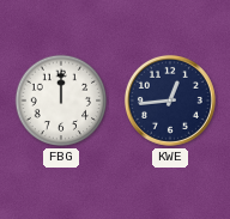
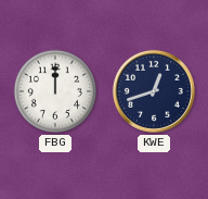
KWE: 12:44 -> 12:42
